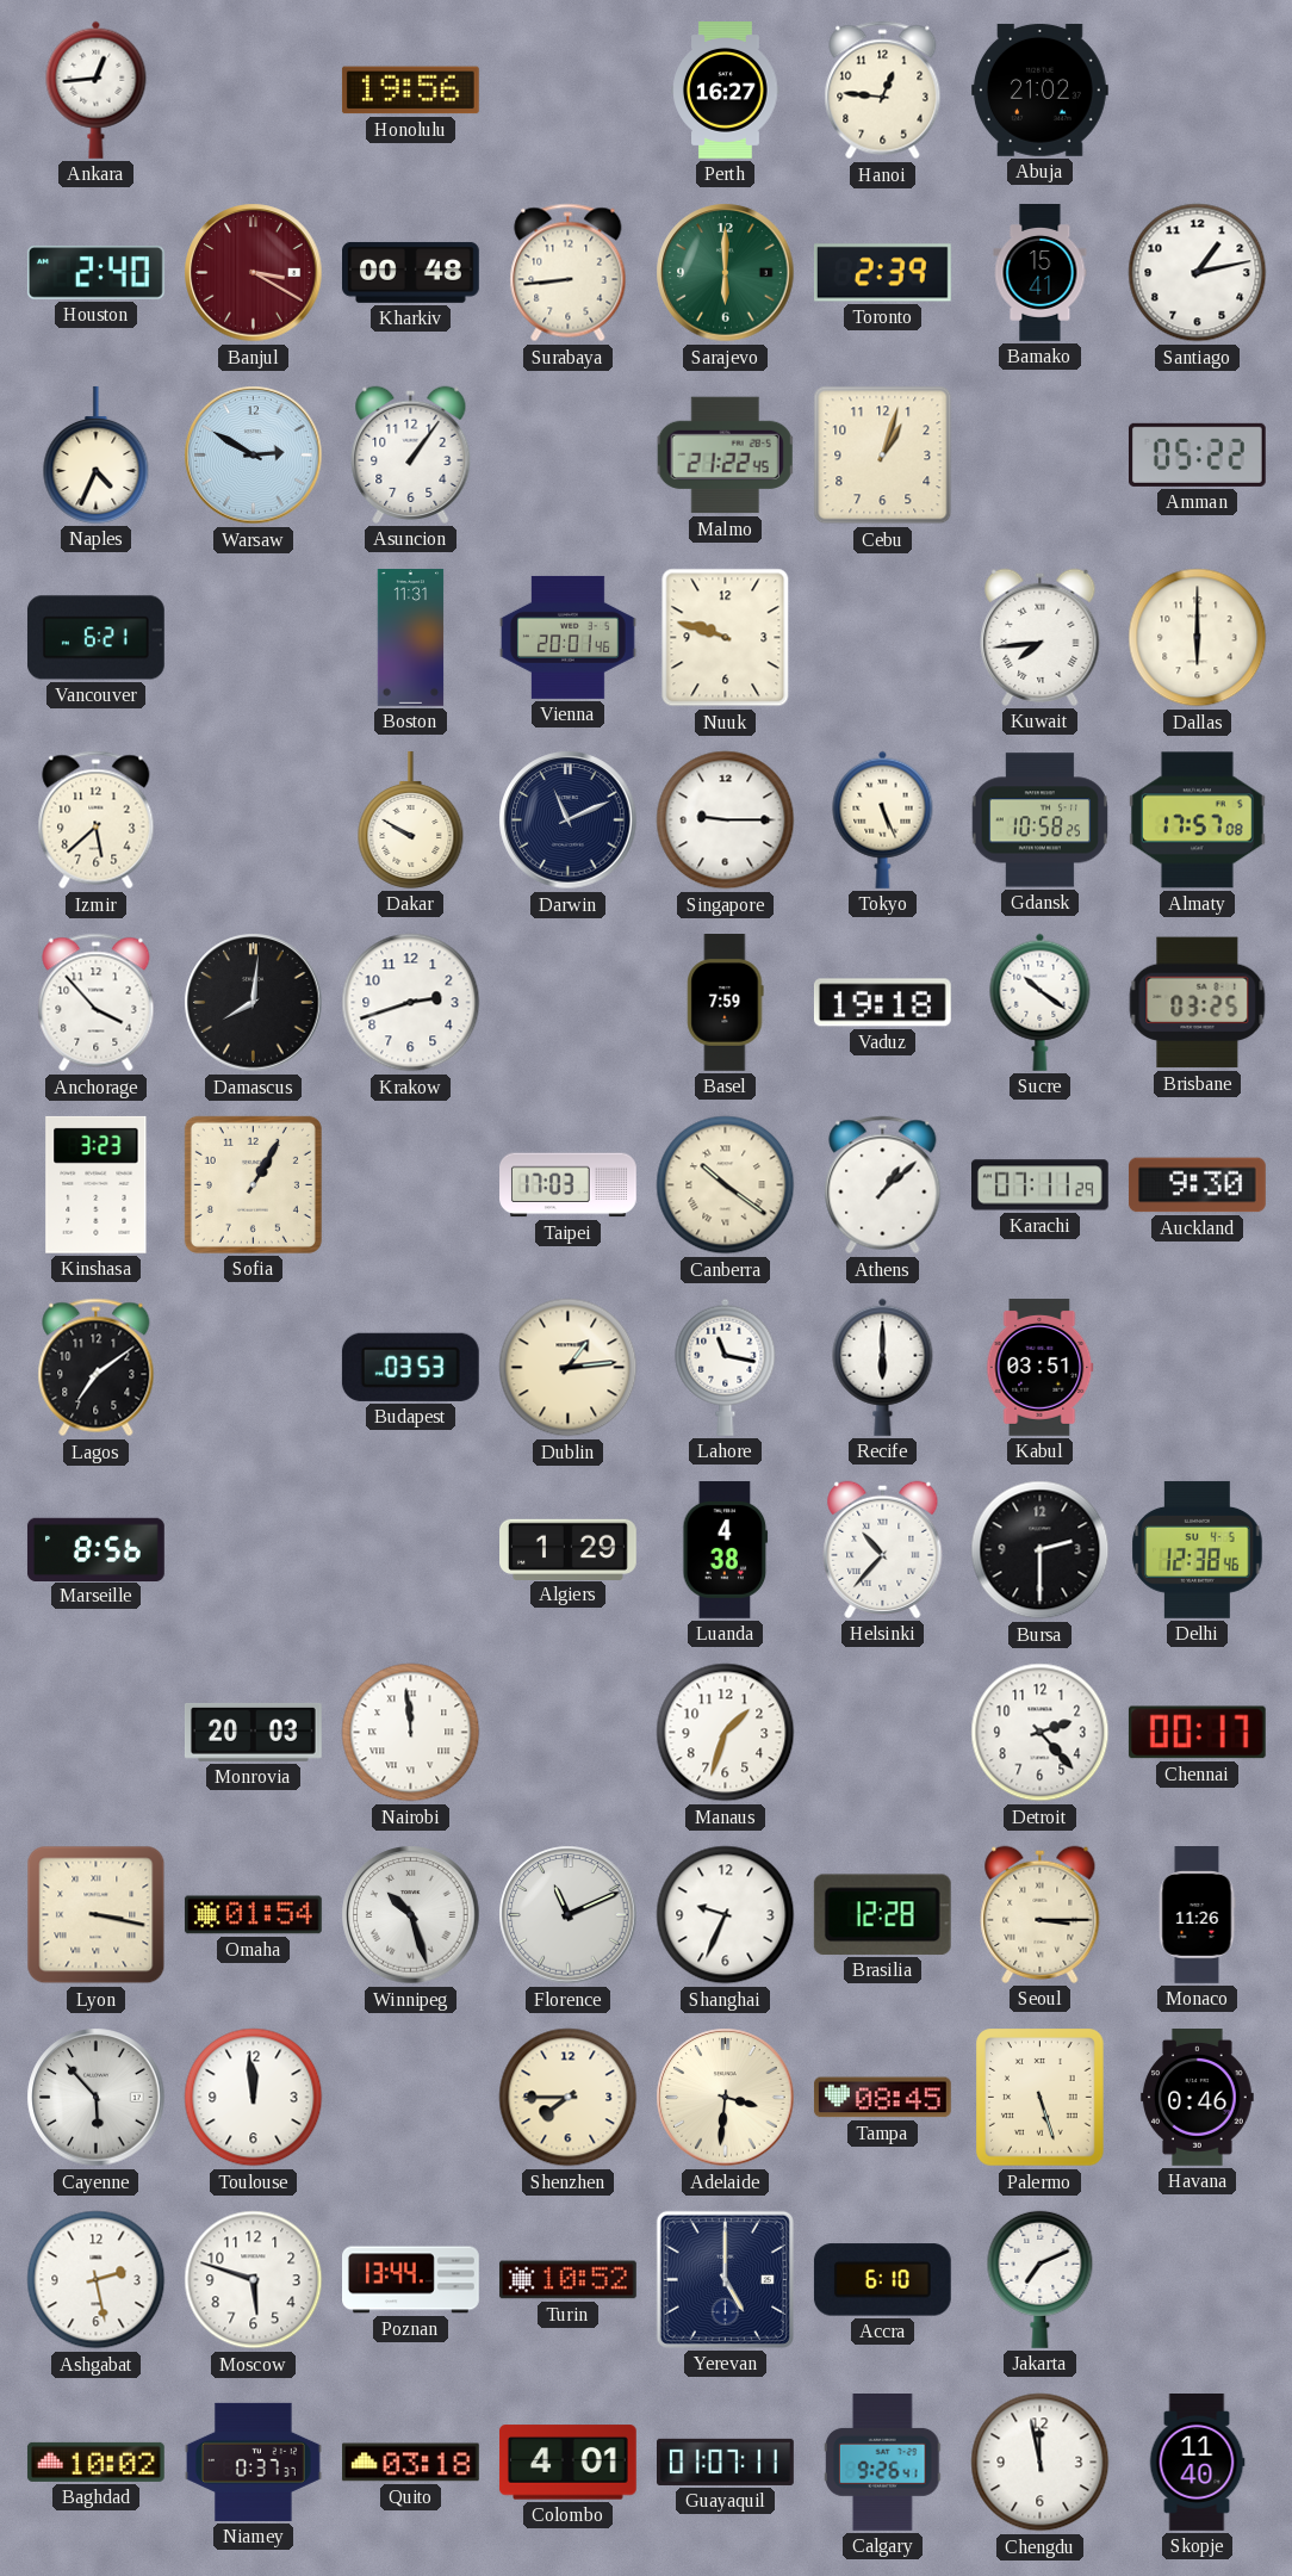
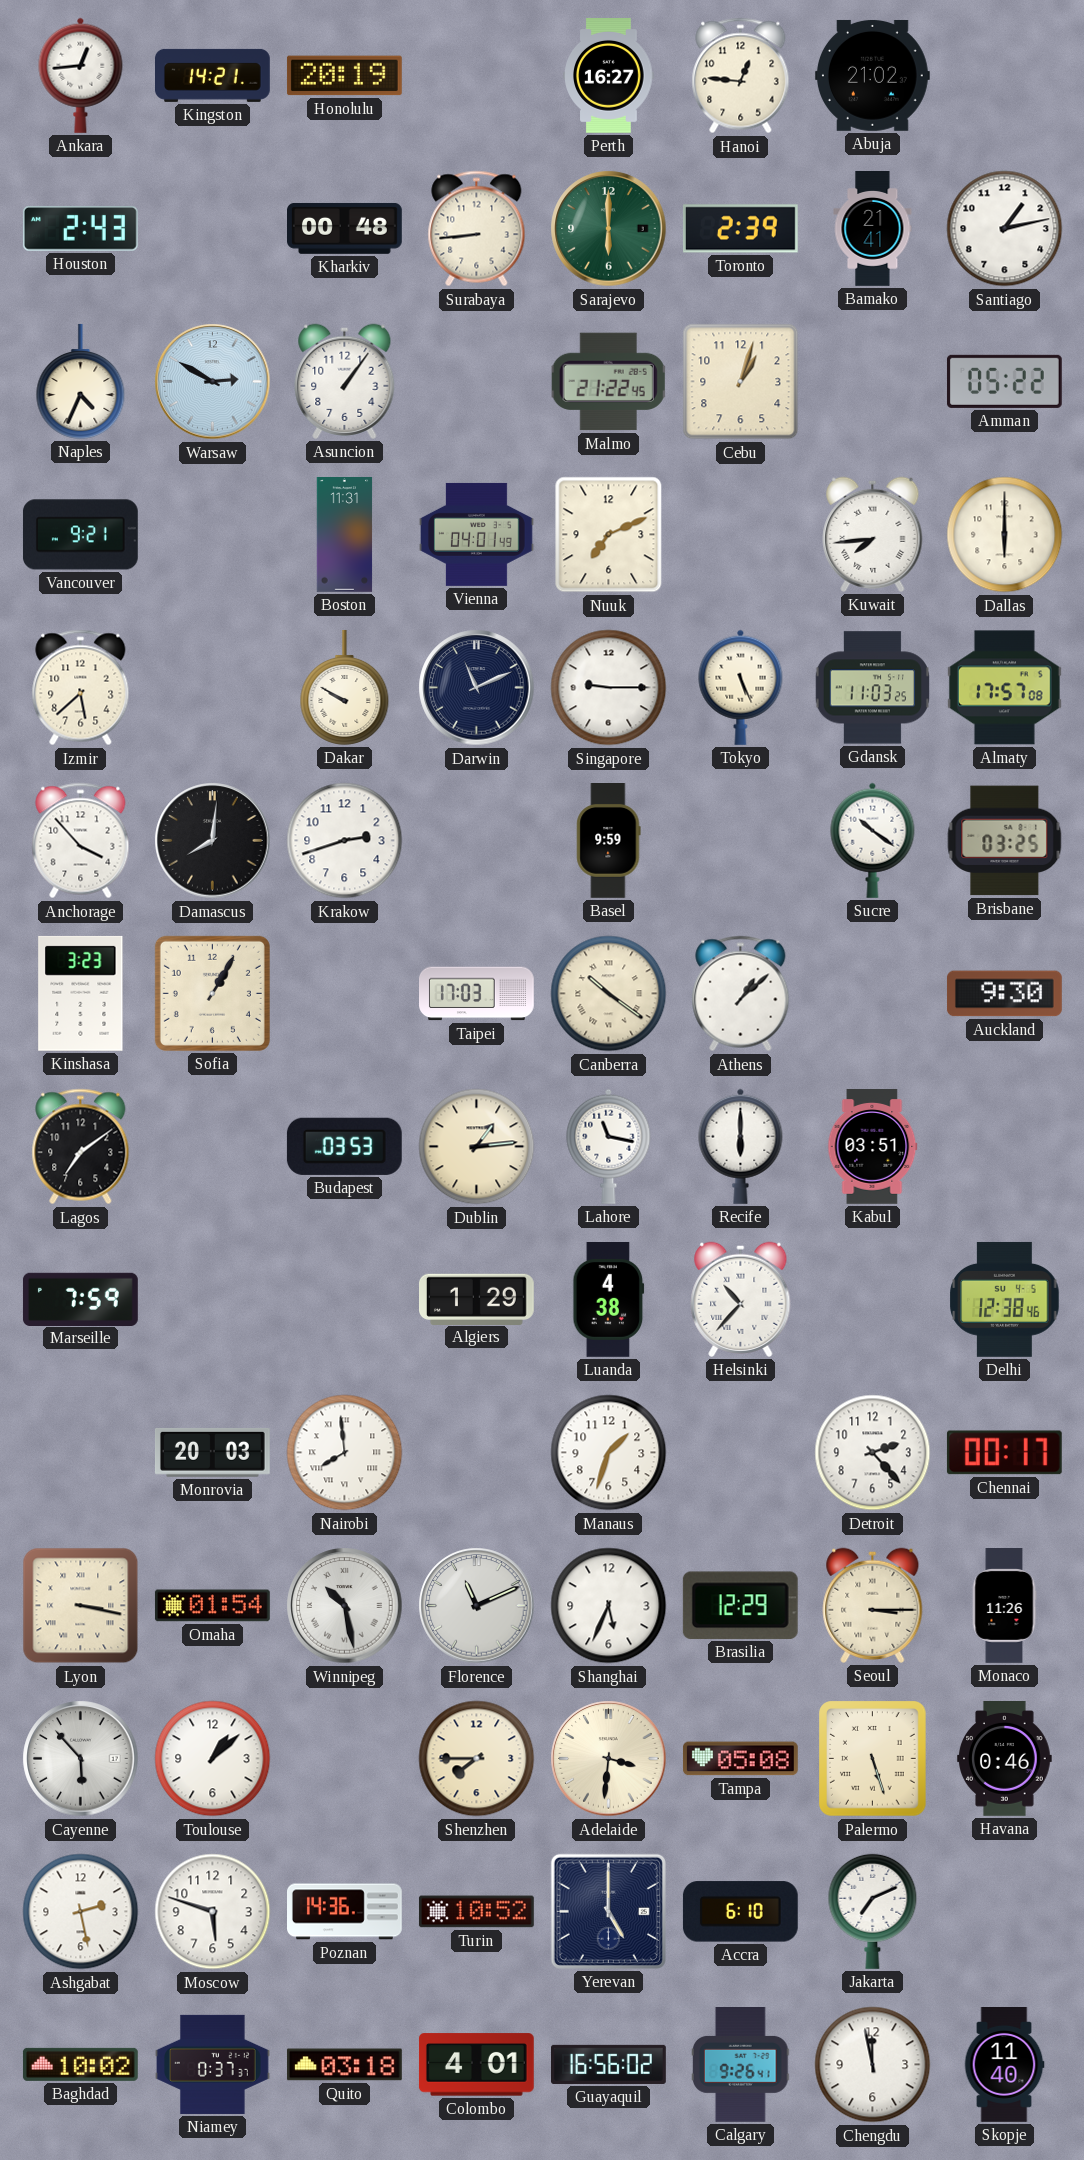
Kingston: none -> 14:21
Honolulu: 19:56 -> 20:19
Houston: 2:40 -> 2:43
Banjul: 3:20 -> none
Bamako: 15:41 -> 21:41
Vancouver: 6:21 -> 9:21
Vienna: 20:01 -> 04:01
Nuuk: 9:48 -> 7:11
Gdansk: 10:58 -> 11:03
Basel: 7:59 -> 9:59
Vaduz: 19:18 -> none
Karachi: 07:11 -> none
Marseille: 8:56 -> 7:59
Bursa: 2:30 -> none
Nairobi: 11:59 -> 7:59
Winnipeg: 10:27 -> 10:28
Shanghai: 9:34 -> 5:34
Brasilia: 12:28 -> 12:29
Toulouse: 11:59 -> 1:08
Tampa: 08:45 -> 05:08
Poznan: 13:44 -> 14:36
Guayaquil: 01:07 -> 16:56
